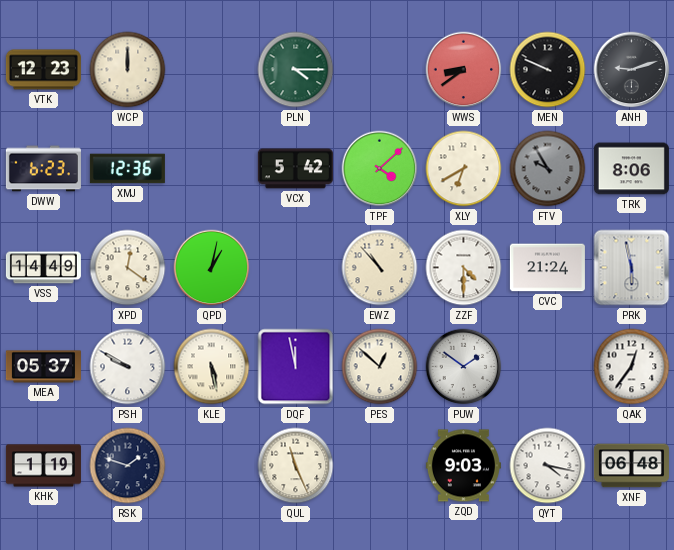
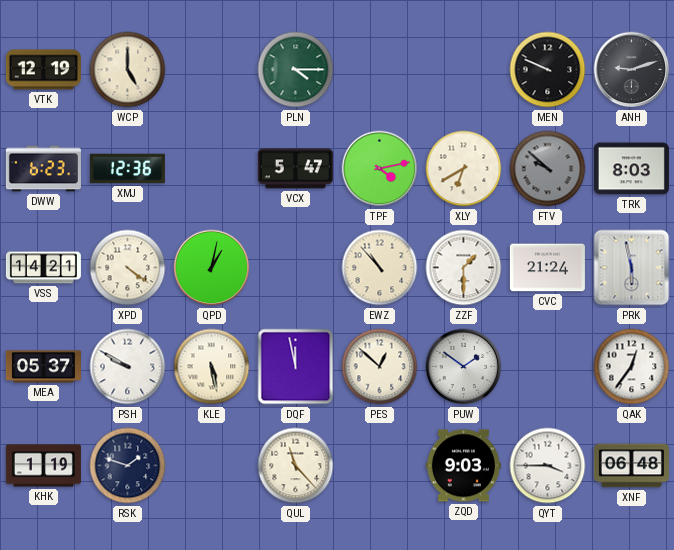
VTK: 12:23 -> 12:19
WCP: 12:00 -> 5:00
WWS: 8:39 -> none
VCX: 5:42 -> 5:47
TPF: 4:08 -> 4:13
FTV: 9:55 -> 9:52
TRK: 8:06 -> 8:03
VSS: 14:49 -> 14:21
XPD: 12:21 -> 4:21
ZZF: 4:30 -> 1:30
QUL: 11:26 -> 11:23
QYT: 4:17 -> 3:45
